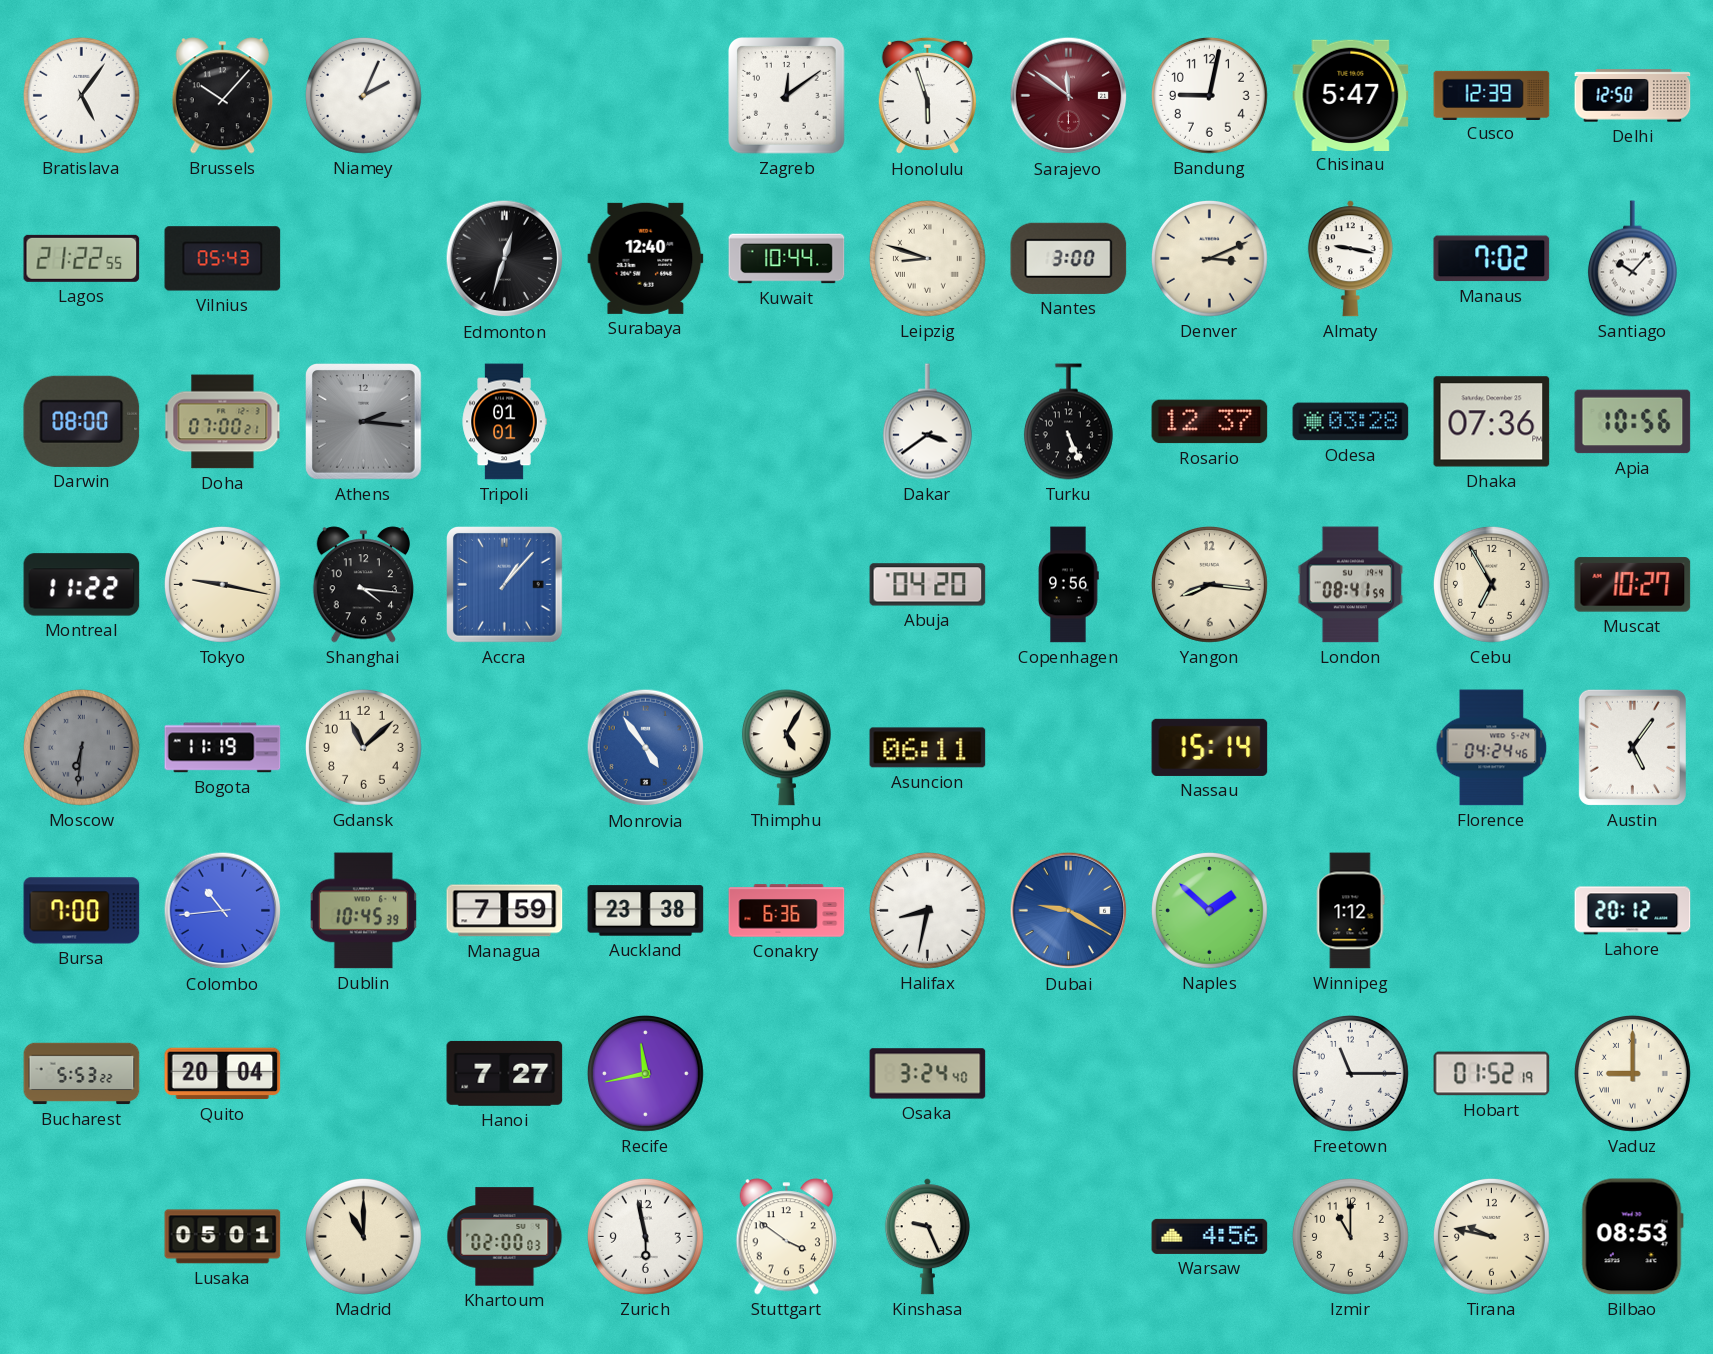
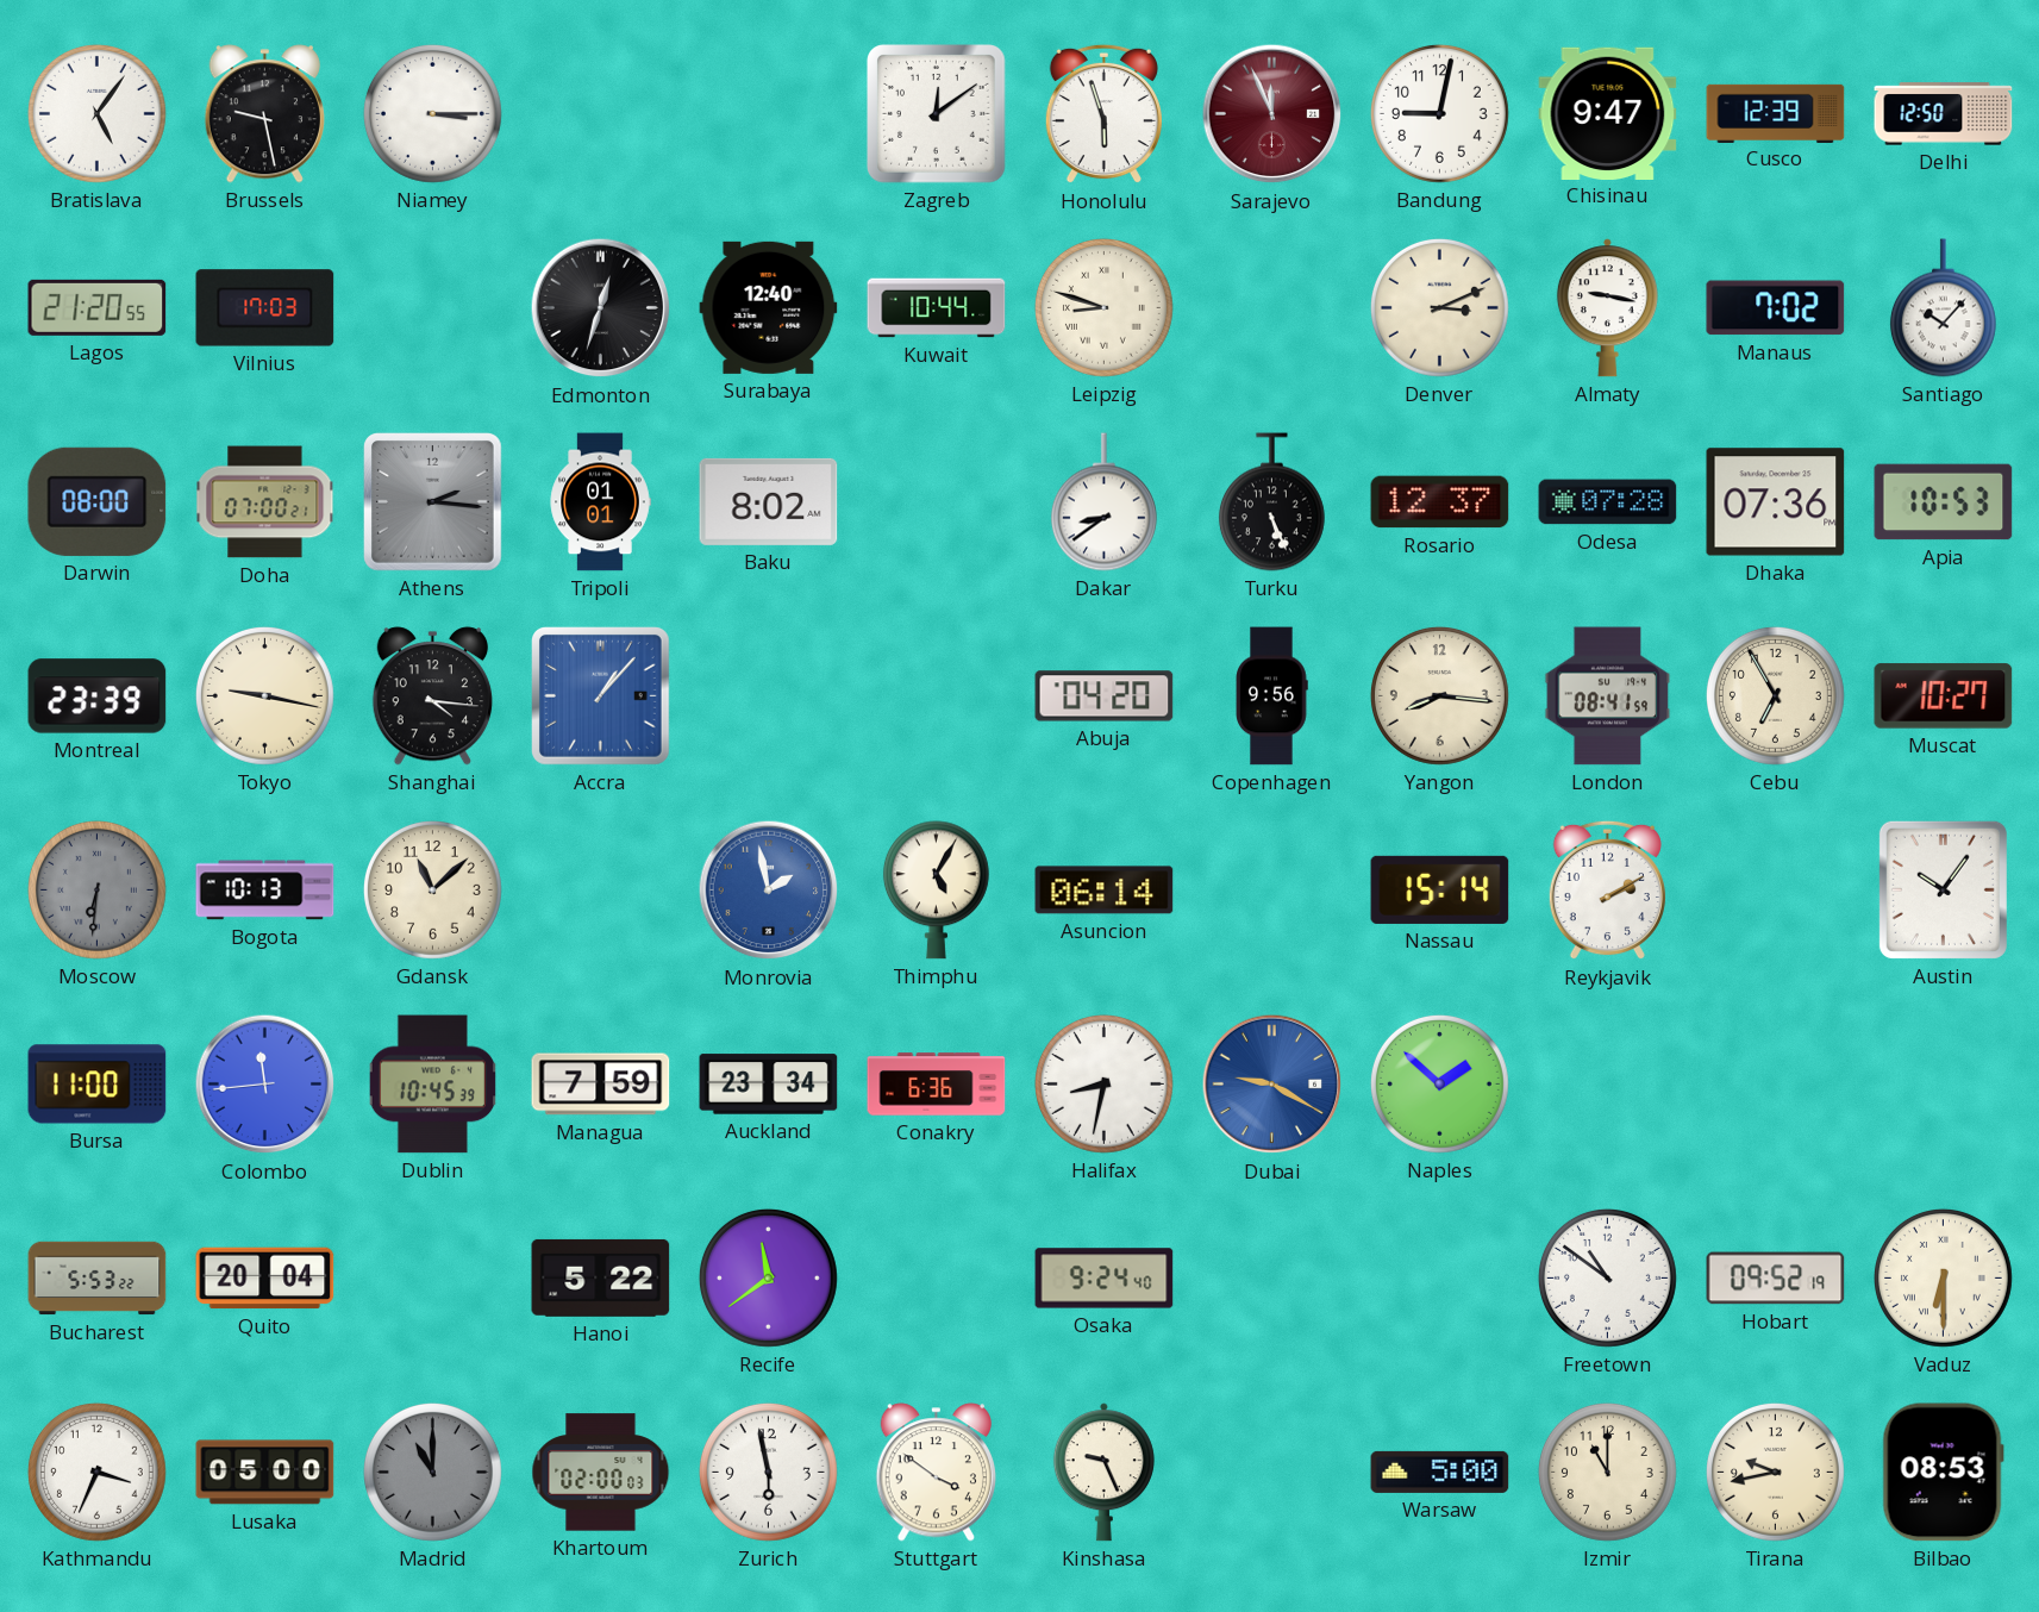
Brussels: 10:07 -> 9:28
Niamey: 2:04 -> 3:15
Sarajevo: 11:51 -> 11:56
Chisinau: 5:47 -> 9:47
Lagos: 21:22 -> 21:20
Vilnius: 05:43 -> 17:03
Nantes: 3:00 -> none
Baku: none -> 8:02
Dakar: 3:39 -> 8:39
Odesa: 03:28 -> 07:28
Apia: 10:56 -> 10:53
Montreal: 11:22 -> 23:39
Bogota: 11:19 -> 10:13
Monrovia: 4:54 -> 1:58
Asuncion: 06:11 -> 06:14
Reykjavik: none -> 2:10
Florence: 04:24 -> none
Austin: 5:06 -> 10:06
Bursa: 7:00 -> 11:00
Colombo: 10:44 -> 11:44
Auckland: 23:38 -> 23:34
Winnipeg: 1:12 -> none
Lahore: 20:12 -> none
Hanoi: 7:27 -> 5:22
Recife: 11:43 -> 11:39
Osaka: 3:24 -> 9:24
Freetown: 11:15 -> 10:51
Hobart: 01:52 -> 09:52
Vaduz: 9:00 -> 6:30
Kathmandu: none -> 3:34
Lusaka: 05:01 -> 05:00
Madrid dial: cream -> grey
Warsaw: 4:56 -> 5:00
Tirana: 9:47 -> 9:43
